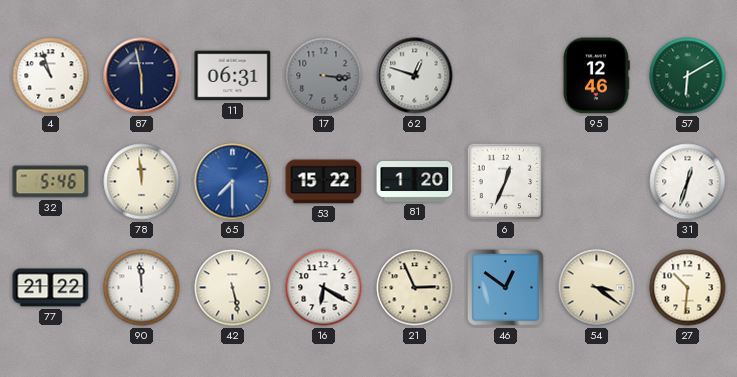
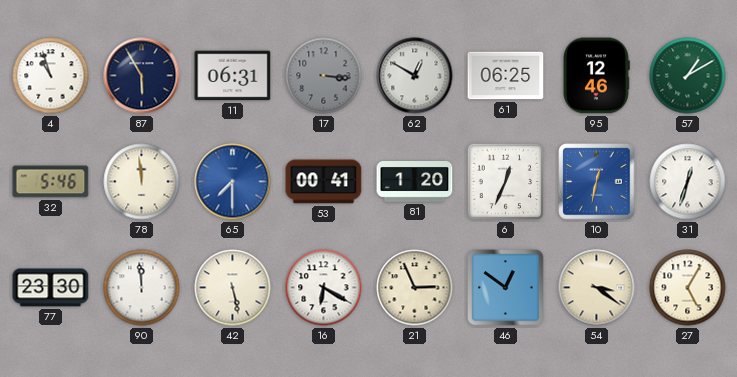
87: 5:58 -> 5:55
62: 12:48 -> 12:50
61: none -> 06:25
57: 6:10 -> 1:10
53: 15:22 -> 00:41
10: none -> 12:32
77: 21:22 -> 23:30
27: 10:31 -> 5:05
